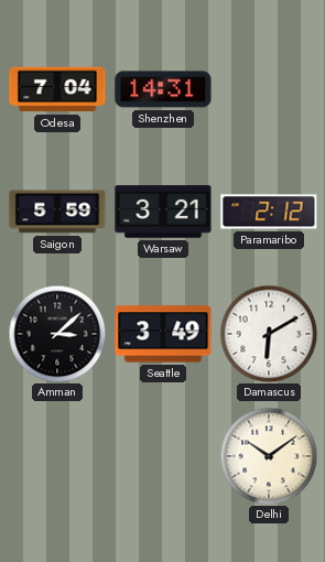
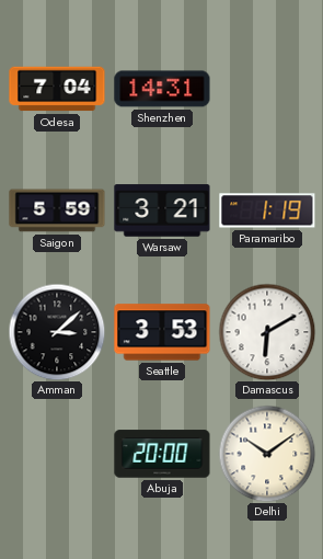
Paramaribo: 2:12 -> 1:19
Seattle: 3:49 -> 3:53
Abuja: none -> 20:00
